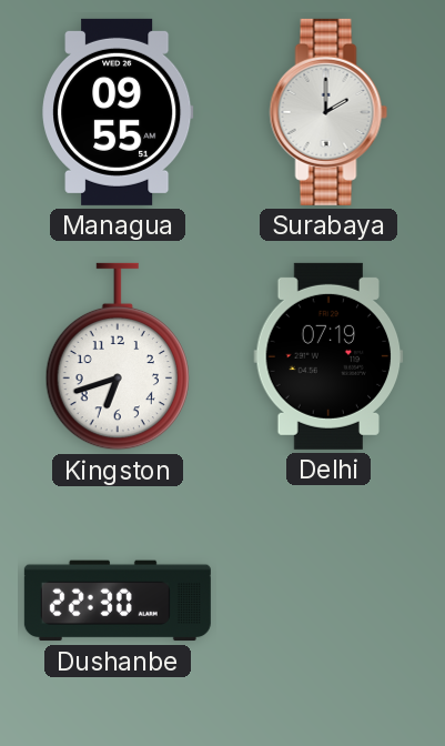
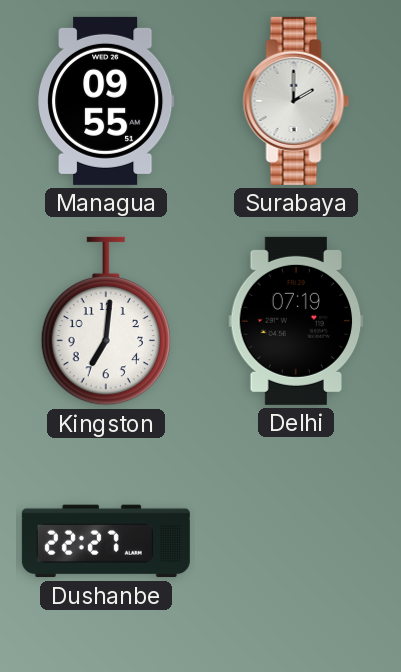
Kingston: 6:42 -> 7:01
Dushanbe: 22:30 -> 22:27
